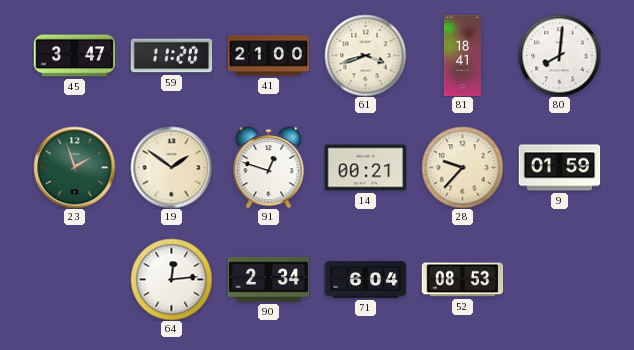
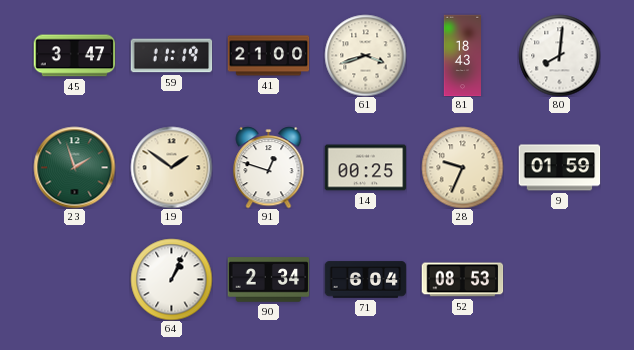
59: 11:20 -> 11:19
81: 18:41 -> 18:43
14: 00:21 -> 00:25
28: 9:37 -> 9:34
64: 12:14 -> 1:04
